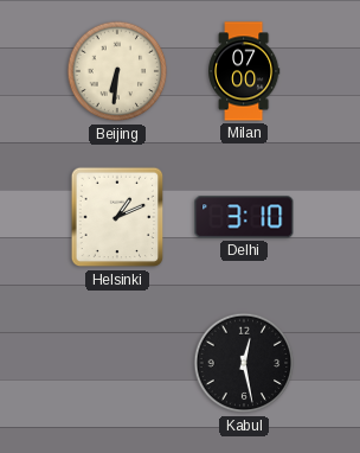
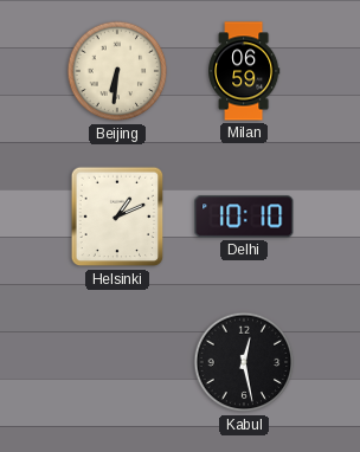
Milan: 07:00 -> 06:59
Delhi: 3:10 -> 10:10
